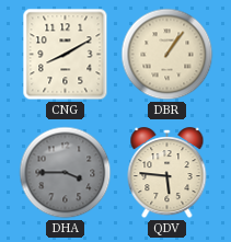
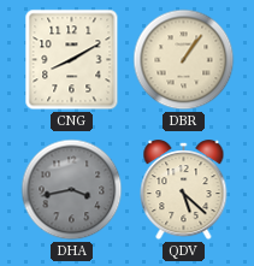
DHA: 3:45 -> 3:43
QDV: 5:46 -> 5:22
